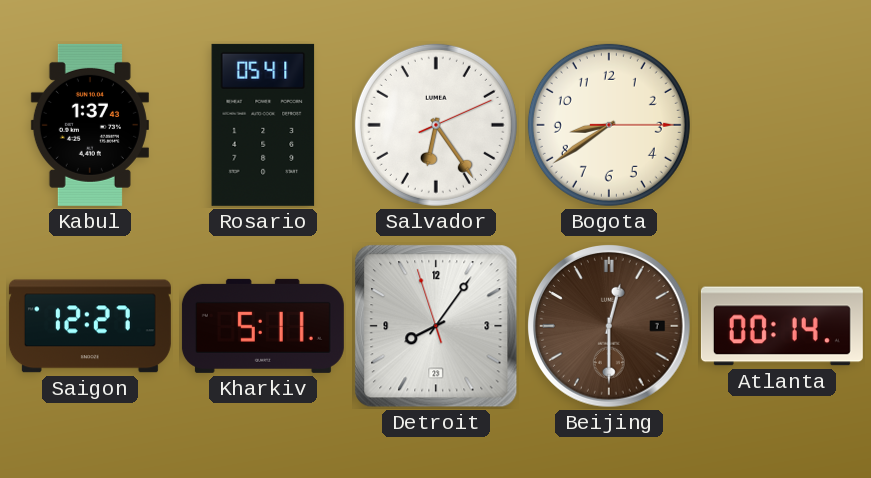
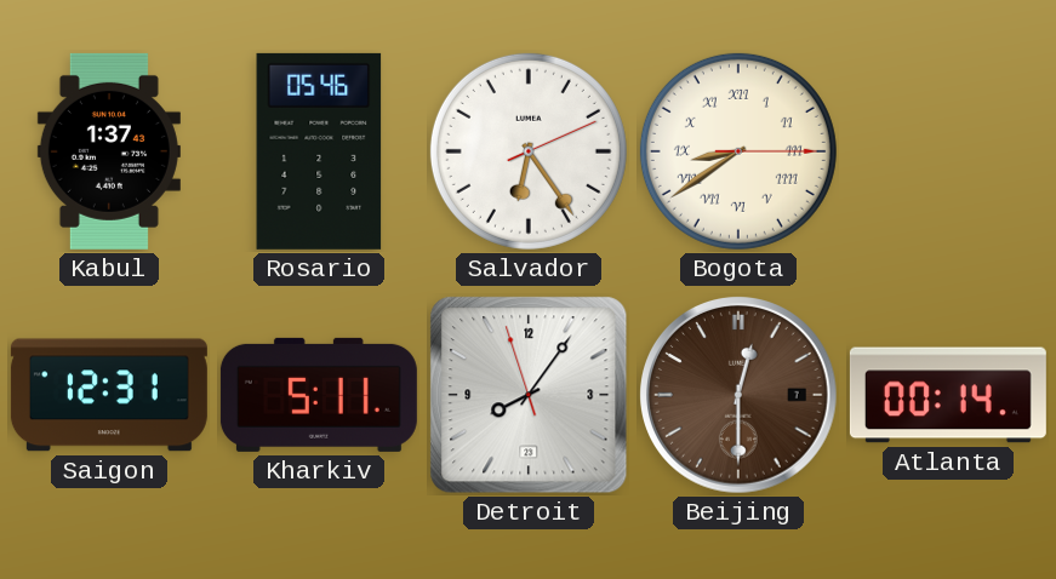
Rosario: 05:41 -> 05:46
Bogota numerals: Arabic -> Roman
Saigon: 12:27 -> 12:31
